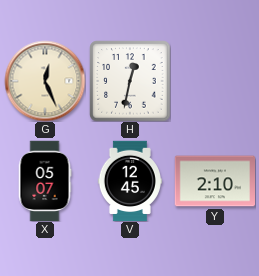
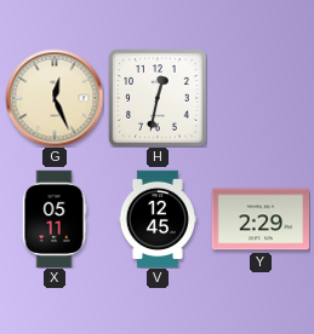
X: 05:07 -> 05:11
Y: 2:10 -> 2:29
